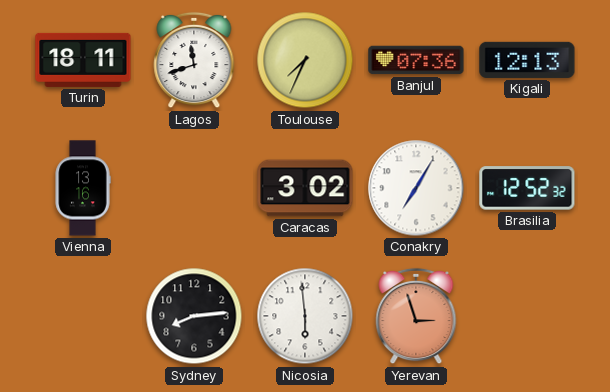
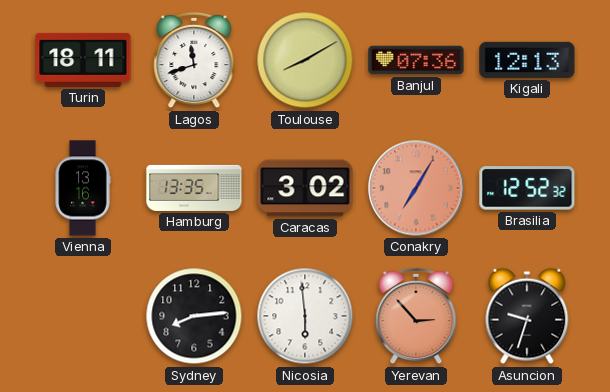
Toulouse: 7:34 -> 8:10
Hamburg: none -> 13:35
Conakry dial: white -> salmon
Yerevan: 2:57 -> 2:53
Asuncion: none -> 9:33
